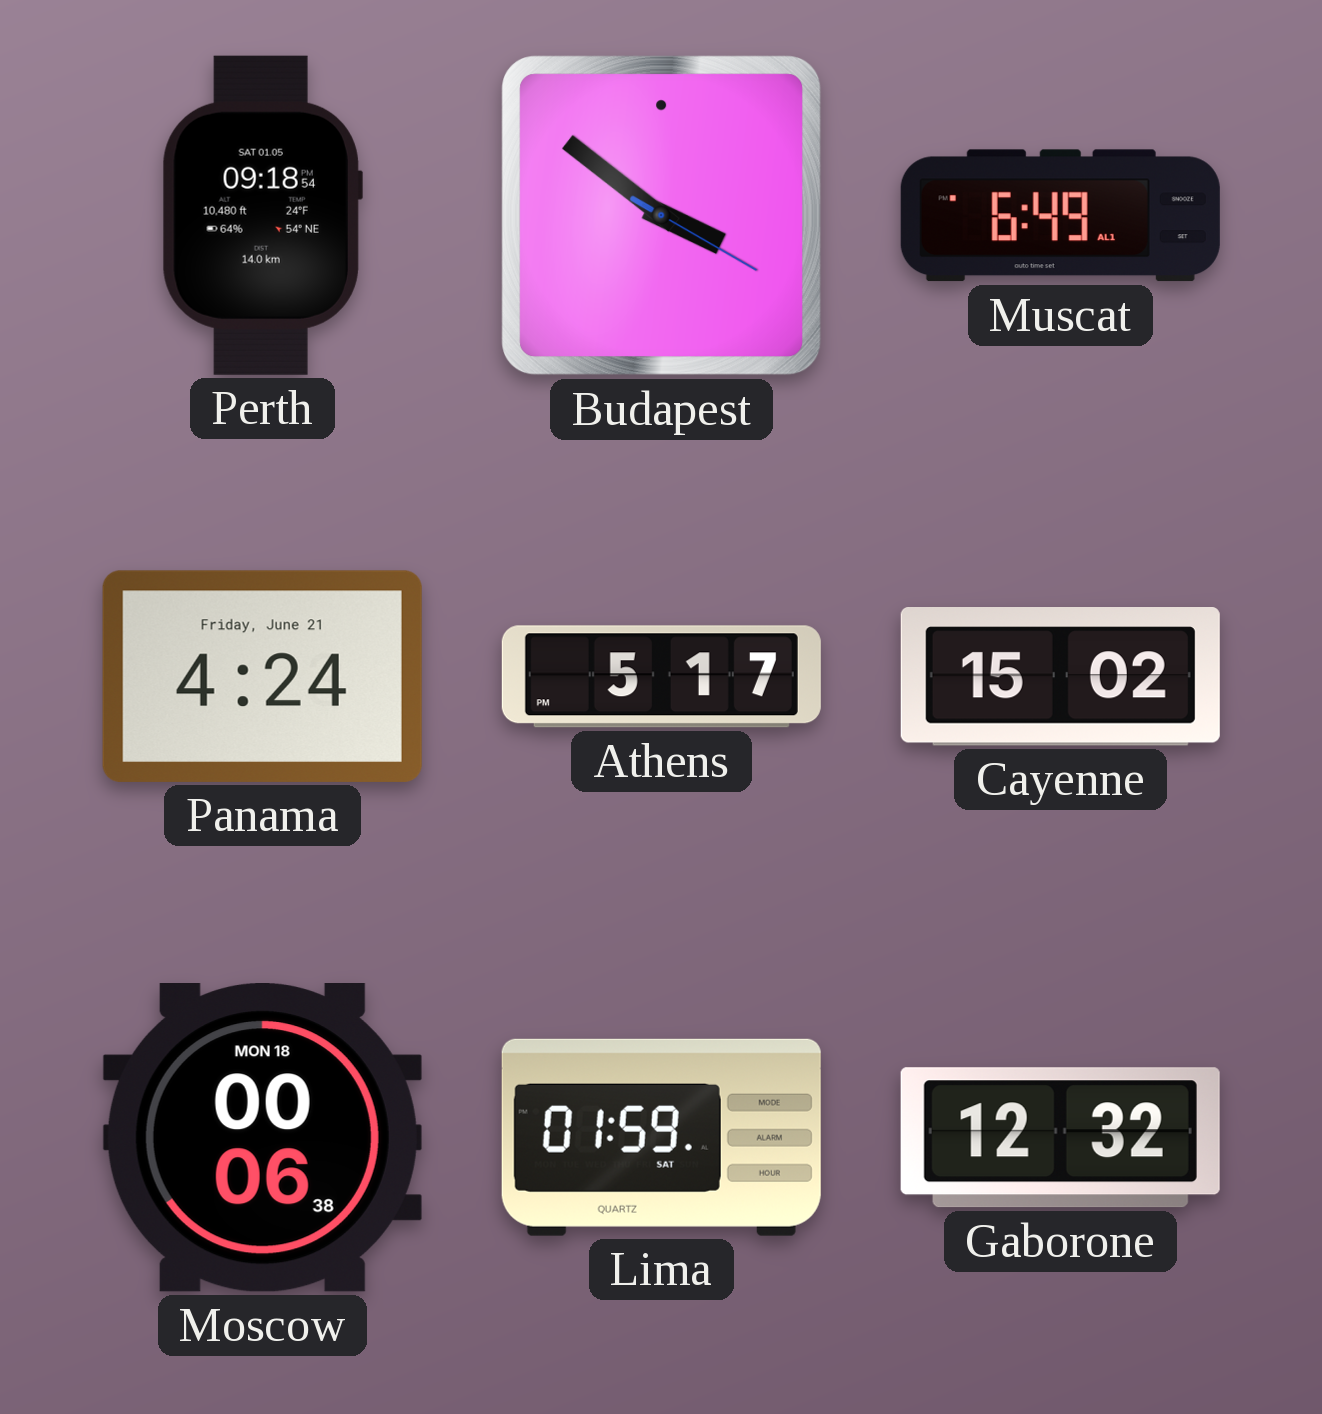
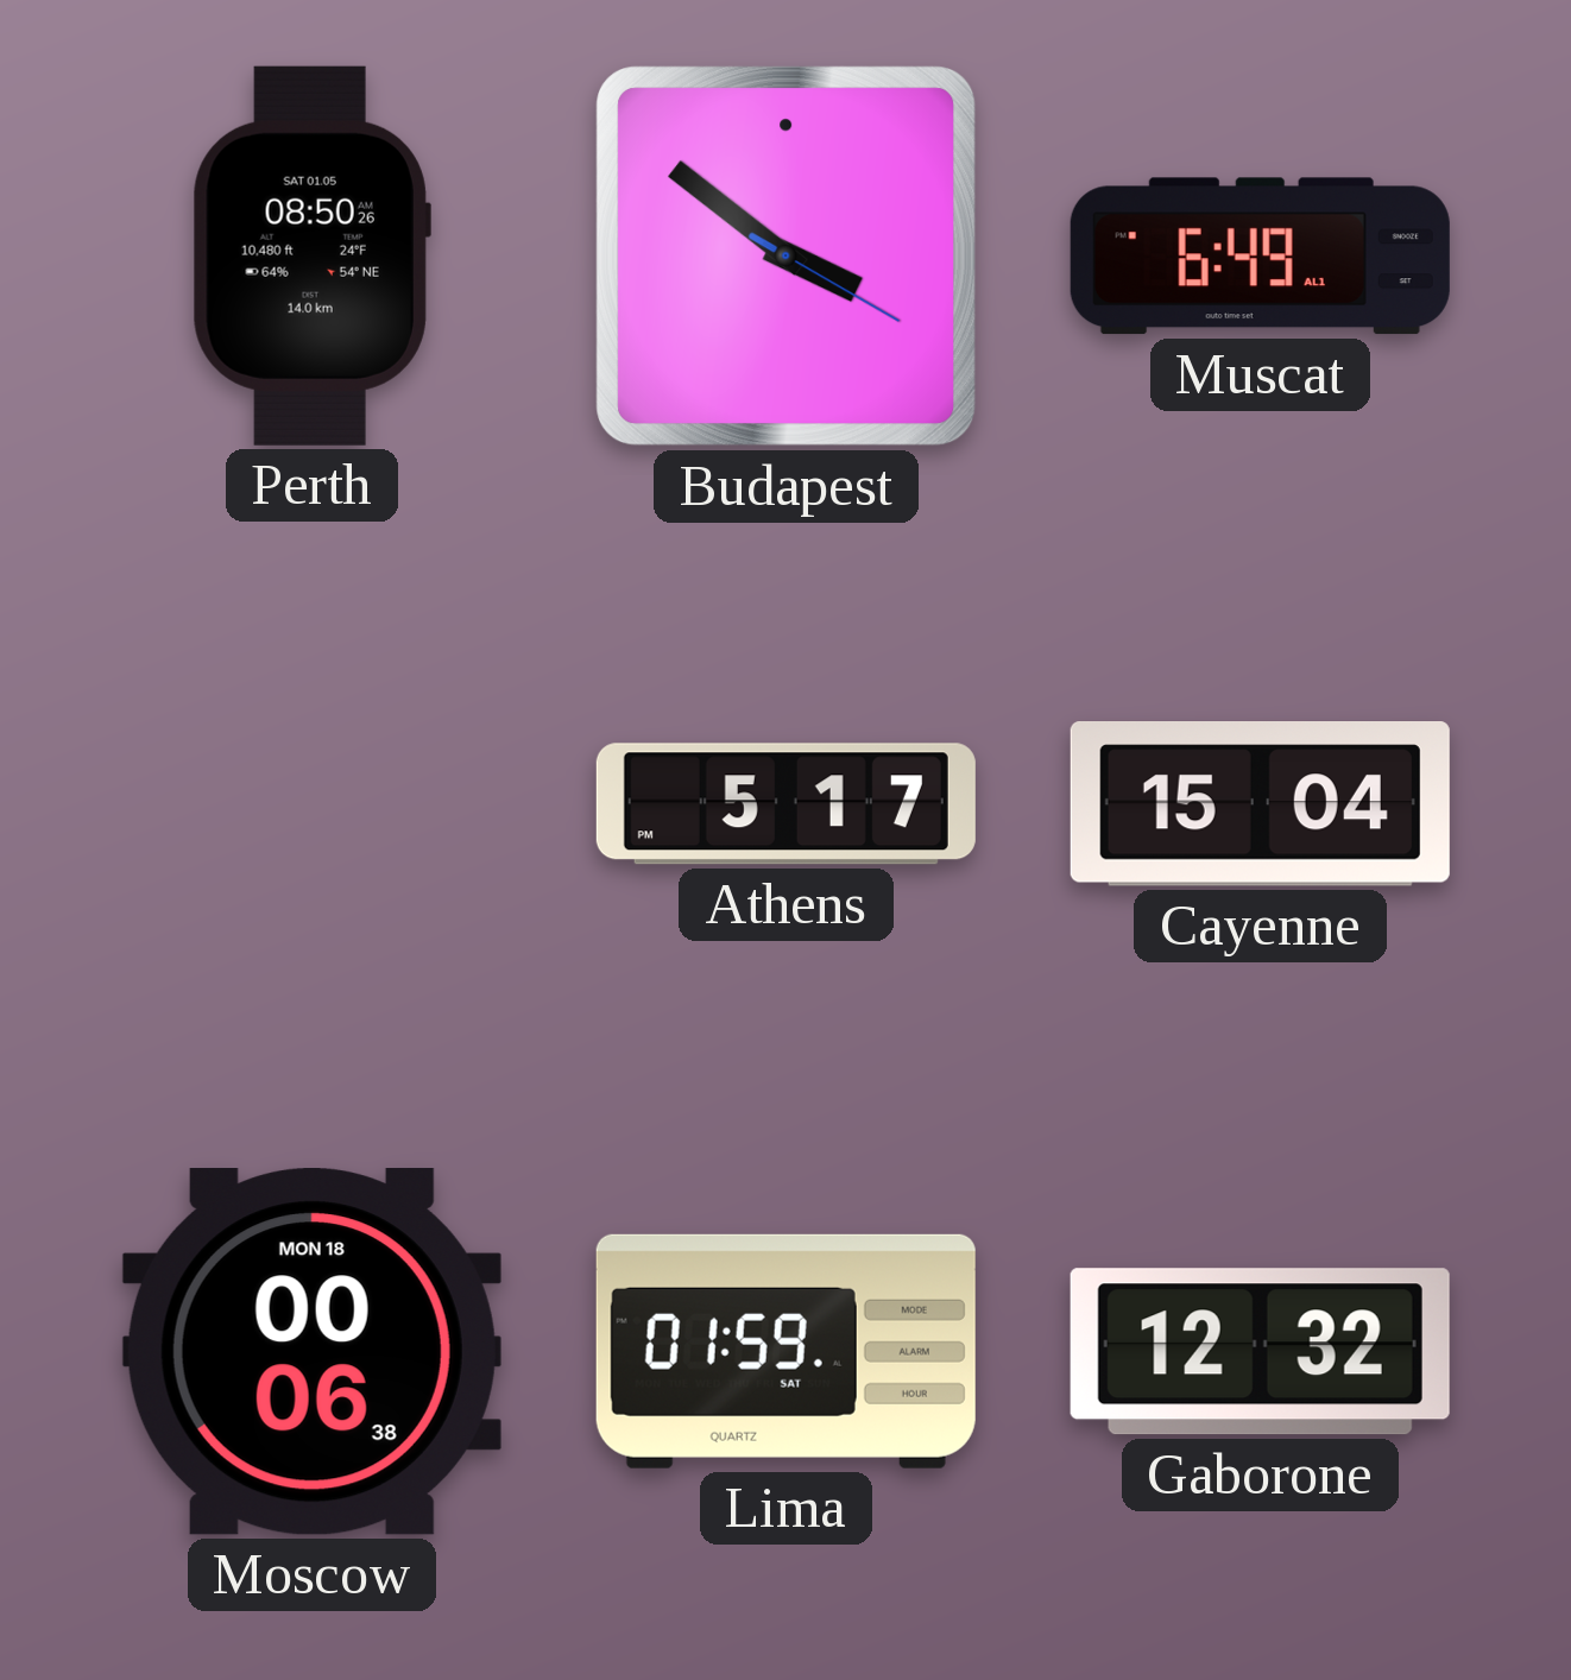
Perth: 09:18 -> 08:50
Panama: 4:24 -> none
Cayenne: 15:02 -> 15:04
